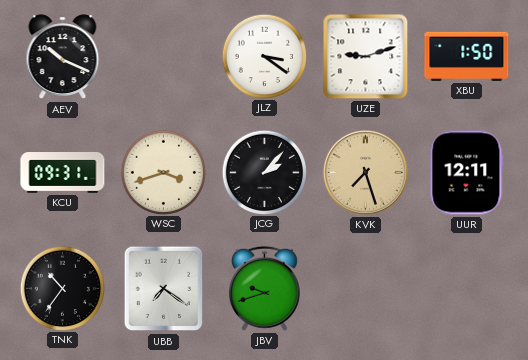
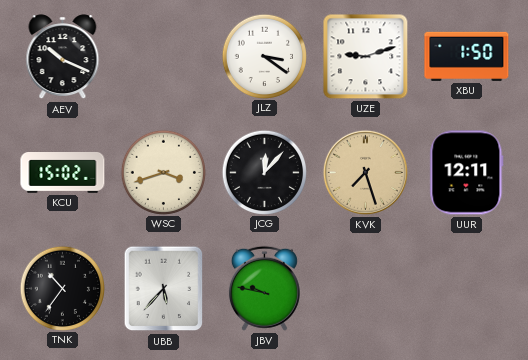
KCU: 09:31 -> 15:02
JCG: 2:07 -> 12:07
UBB: 7:21 -> 5:37
JBV: 9:42 -> 9:47
